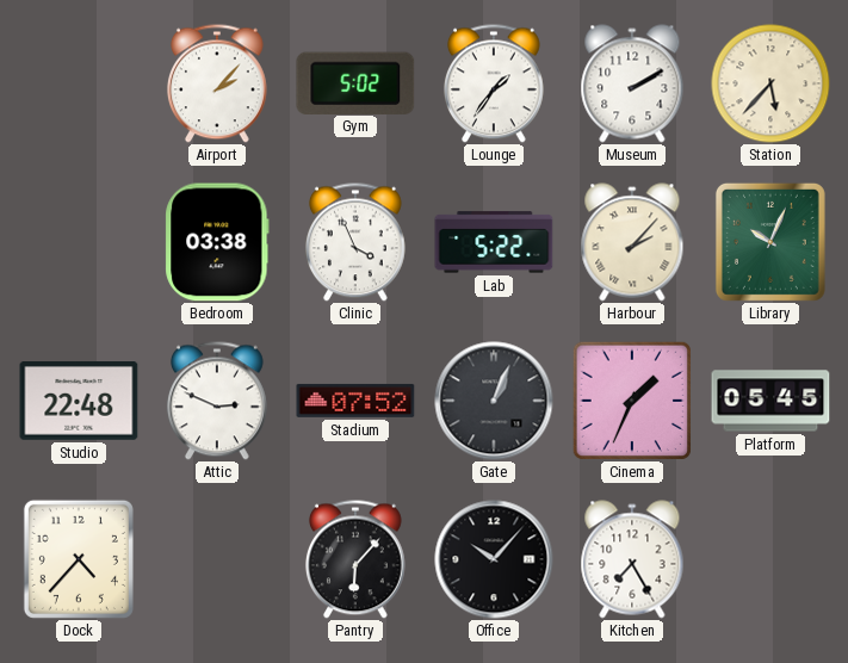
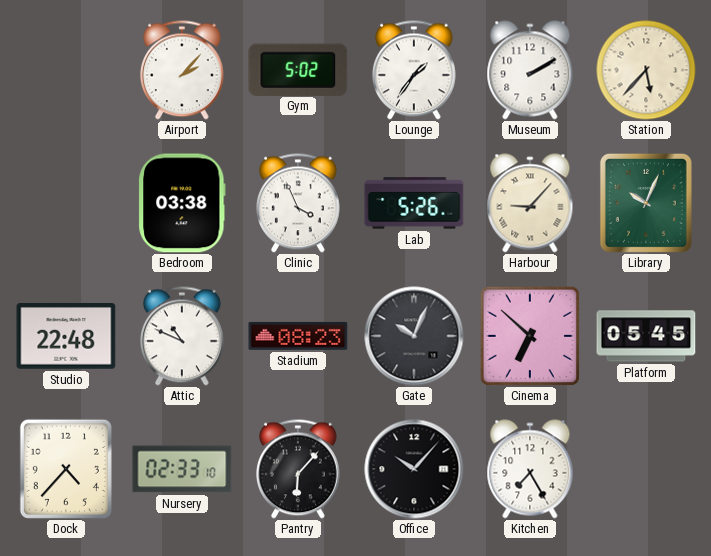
Lab: 5:22 -> 5:26
Harbour: 2:07 -> 9:07
Attic: 2:49 -> 10:49
Stadium: 07:52 -> 08:23
Gate: 1:04 -> 10:04
Cinema: 1:34 -> 6:52
Nursery: none -> 02:33
